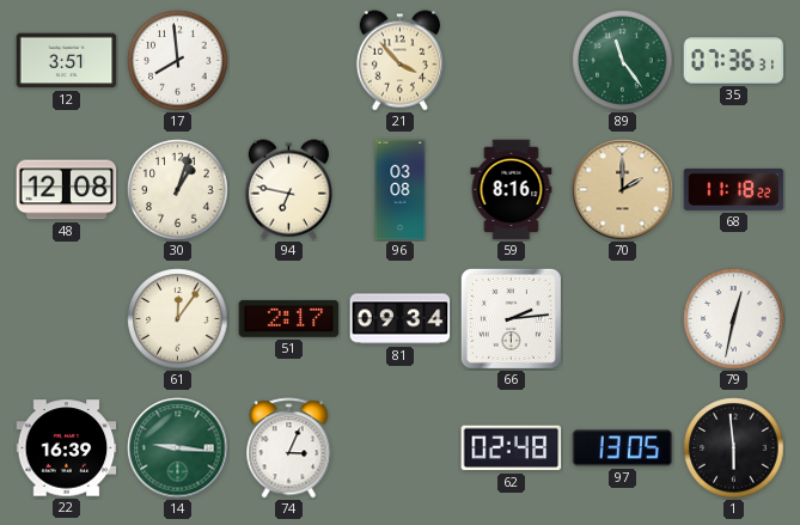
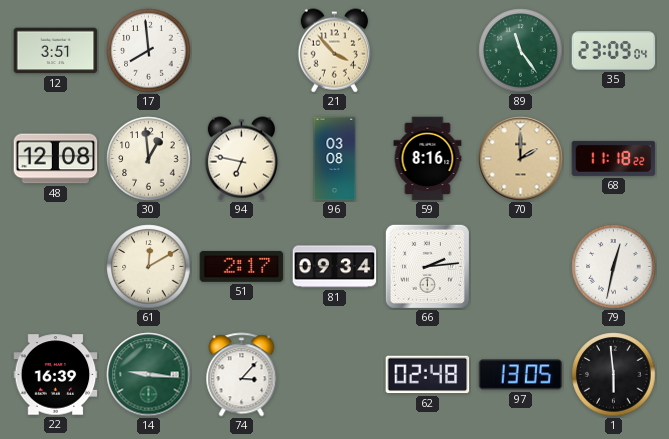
35: 07:36 -> 23:09
30: 1:03 -> 12:59
61: 12:06 -> 12:10
74: 3:04 -> 3:07
